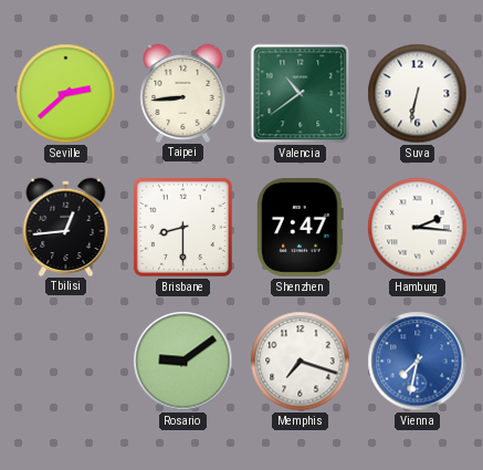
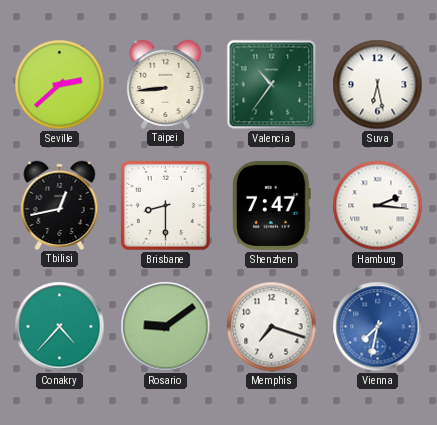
Valencia: 10:39 -> 10:36
Suva: 6:32 -> 6:28
Tbilisi: 12:44 -> 12:43
Conakry: none -> 4:37
